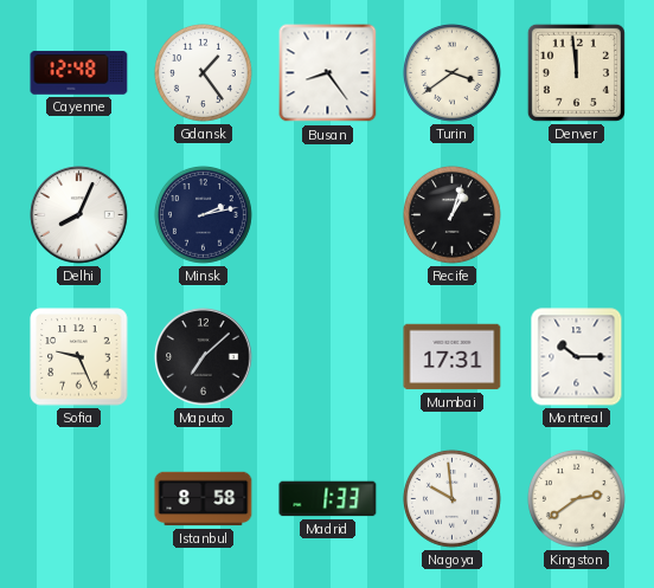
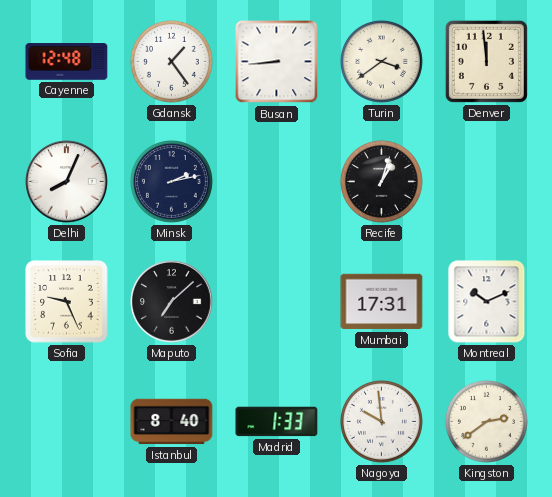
Busan: 8:24 -> 8:44
Montreal: 10:15 -> 10:11
Istanbul: 8:58 -> 8:40
